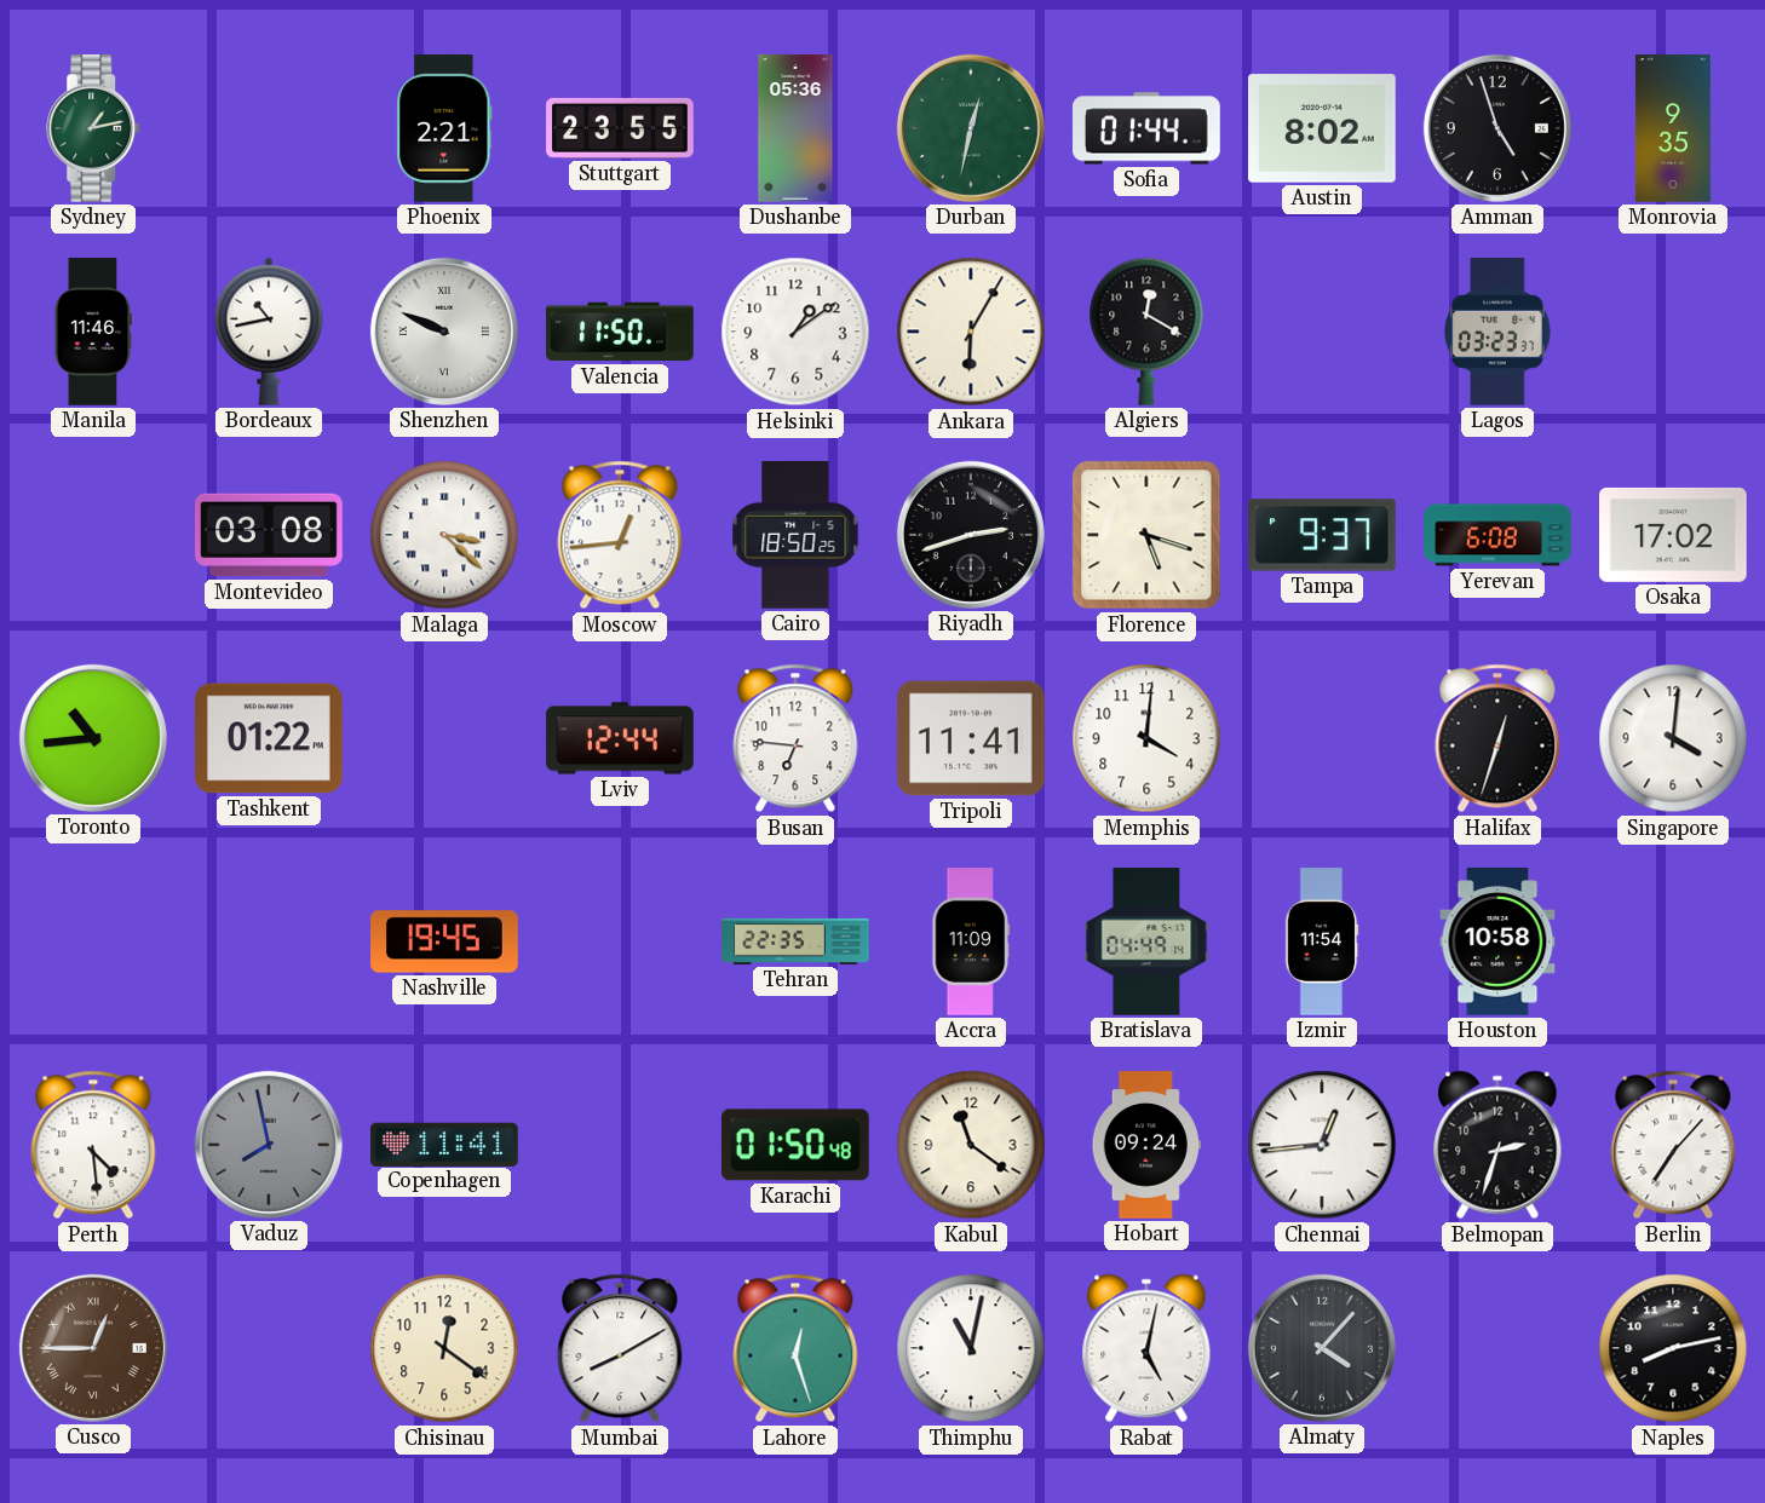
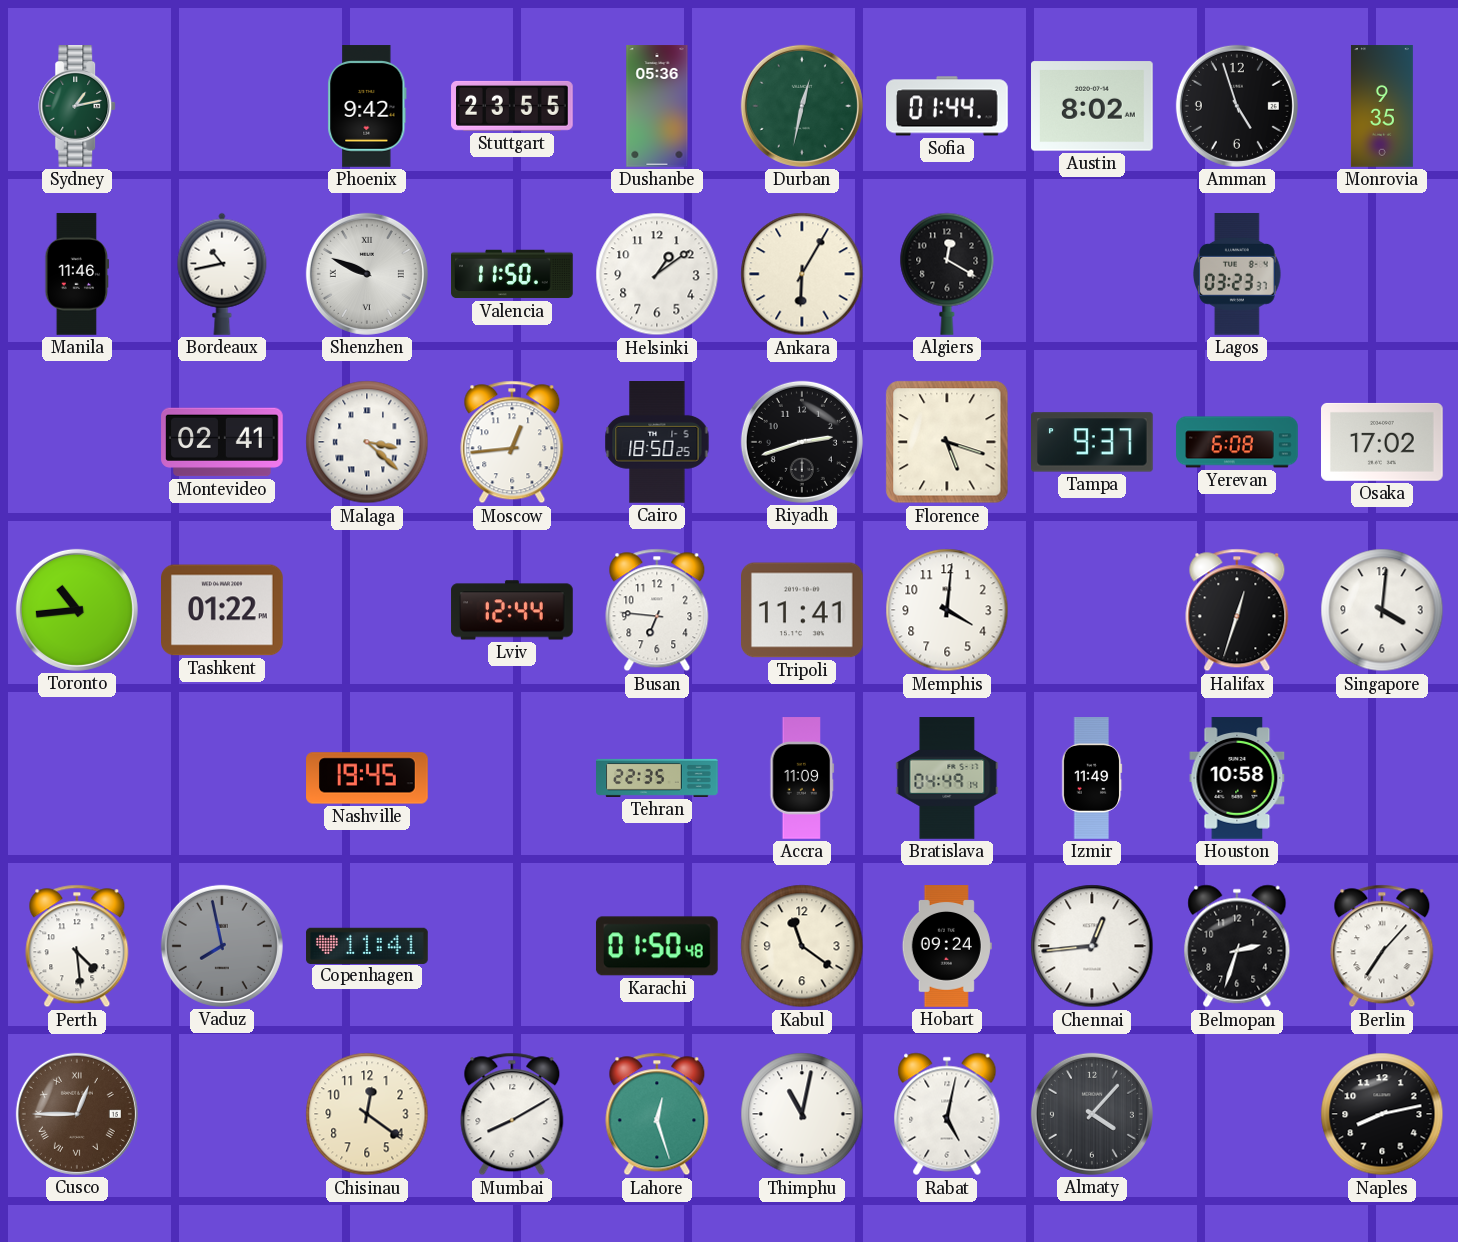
Phoenix: 2:21 -> 9:42
Montevideo: 03:08 -> 02:41
Izmir: 11:54 -> 11:49
